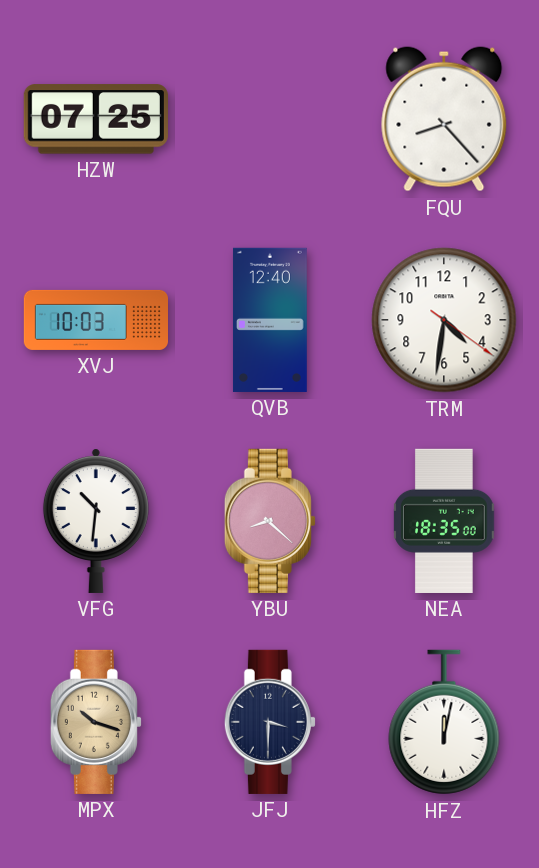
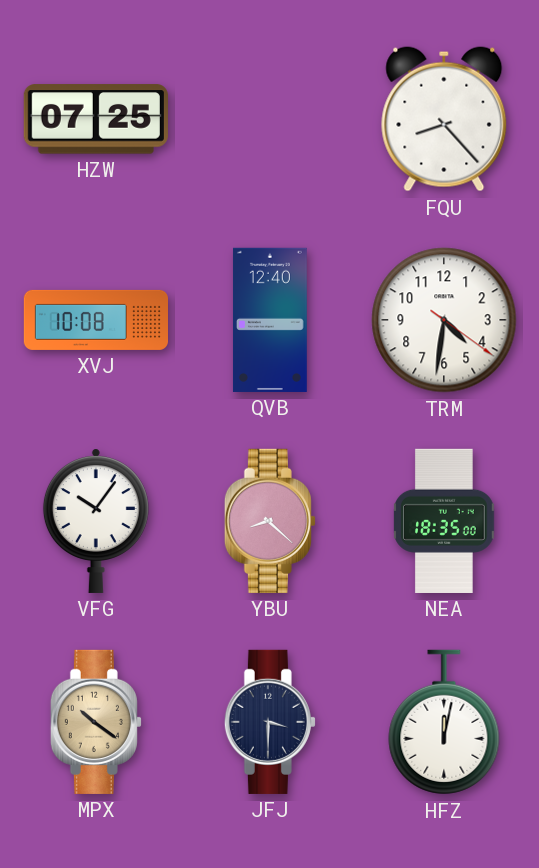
XVJ: 10:03 -> 10:08
VFG: 10:31 -> 10:06
MPX: 10:18 -> 10:21
